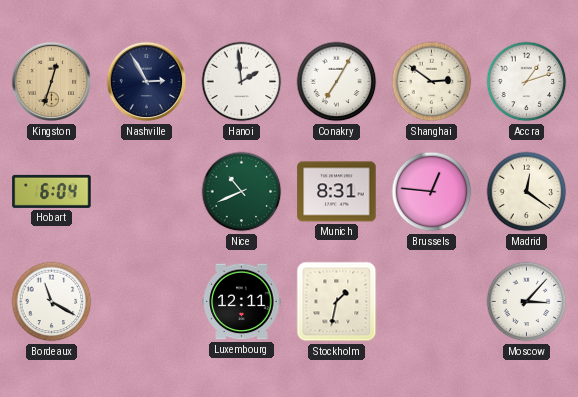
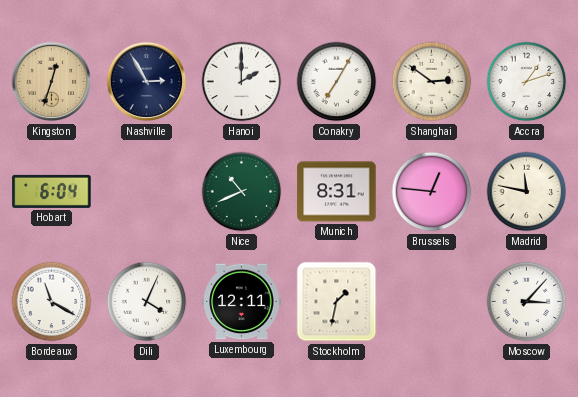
Hanoi: 1:59 -> 2:00
Madrid: 12:21 -> 11:47
Dili: none -> 4:04
